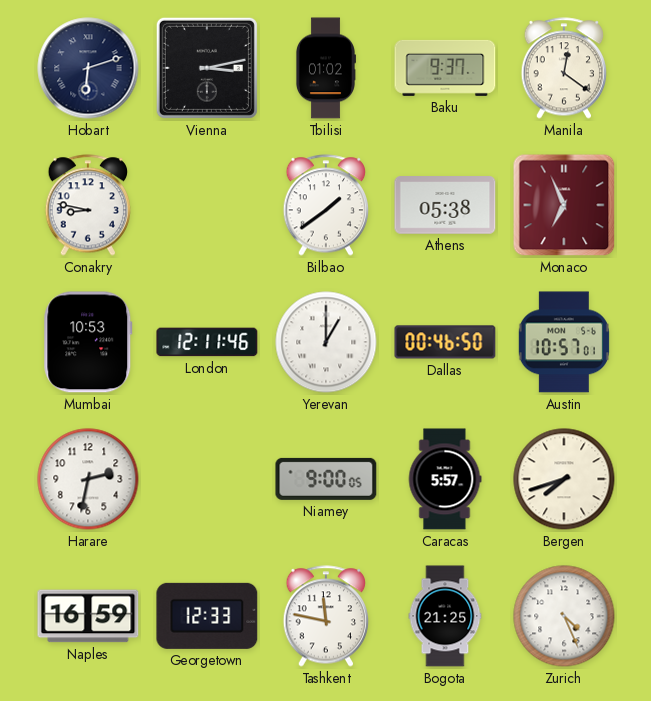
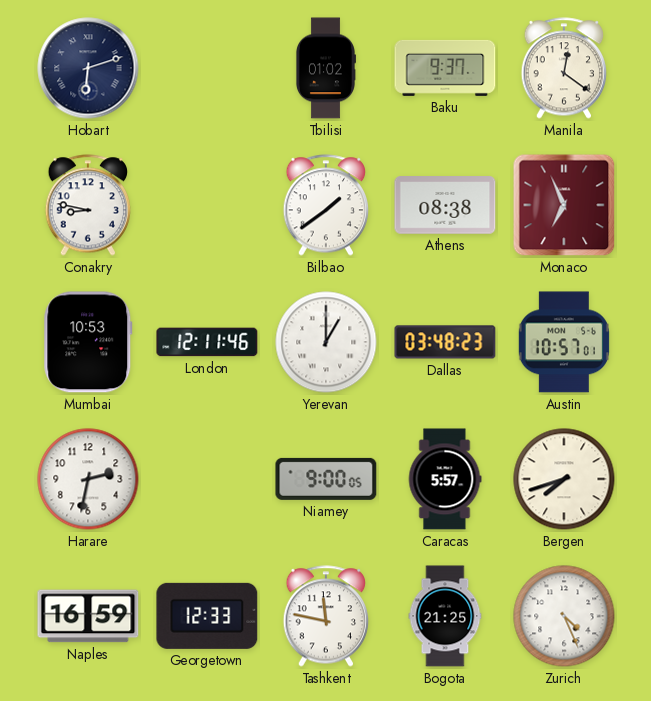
Vienna: 3:13 -> none
Athens: 05:38 -> 08:38
Dallas: 00:46 -> 03:48
